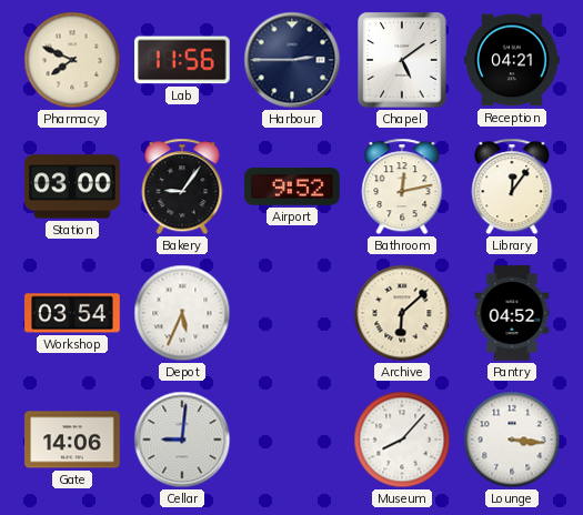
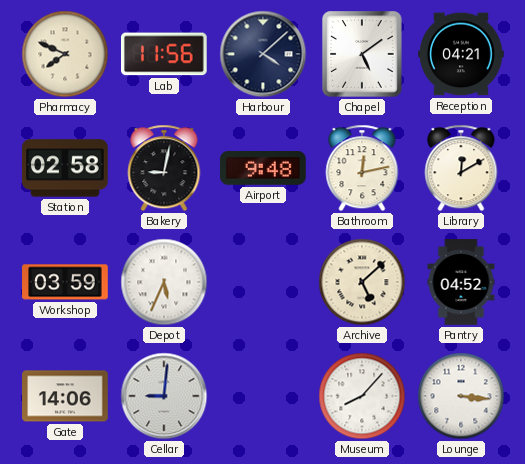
Harbour: 2:45 -> 4:08
Station: 03:00 -> 02:58
Bakery: 9:06 -> 9:02
Airport: 9:52 -> 9:48
Library: 12:06 -> 12:10
Workshop: 03:54 -> 03:59
Archive: 6:08 -> 5:08
